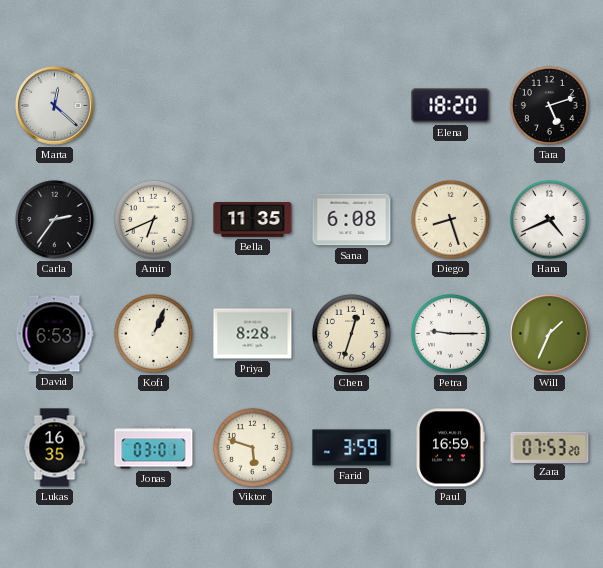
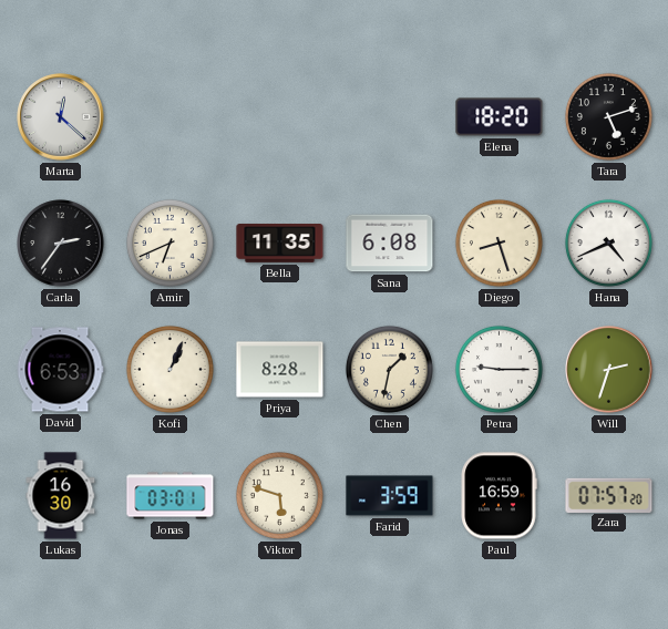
Chen: 12:33 -> 1:32
Will: 1:34 -> 2:33
Lukas: 16:35 -> 16:30
Zara: 07:53 -> 07:57
